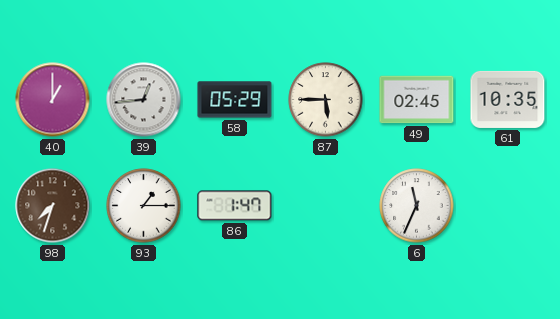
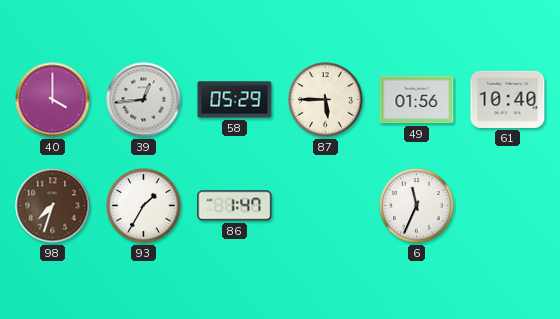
40: 1:00 -> 4:00
49: 02:45 -> 01:56
61: 10:35 -> 10:40
93: 1:15 -> 1:35
